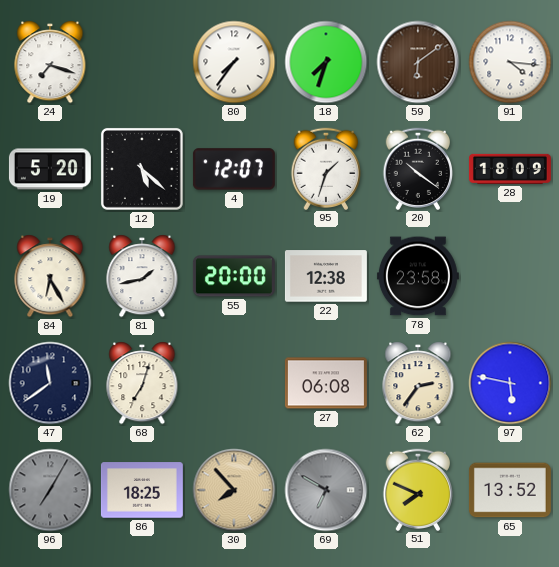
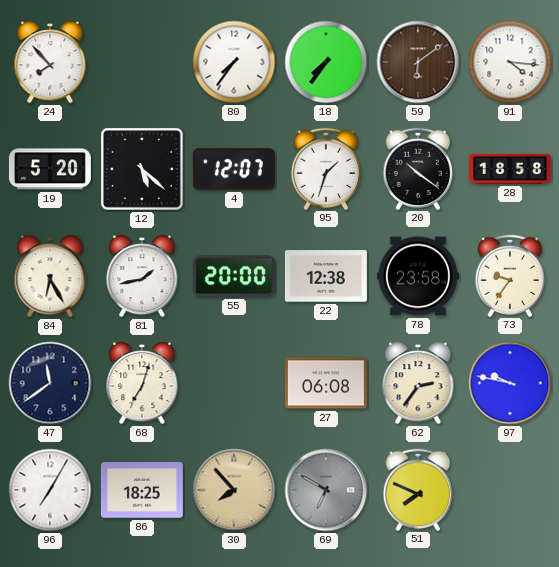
24: 7:18 -> 7:53
18: 7:33 -> 7:36
28: 18:09 -> 18:58
73: none -> 9:36
97: 5:47 -> 9:47
96 dial: grey -> white
65: 13:52 -> none
